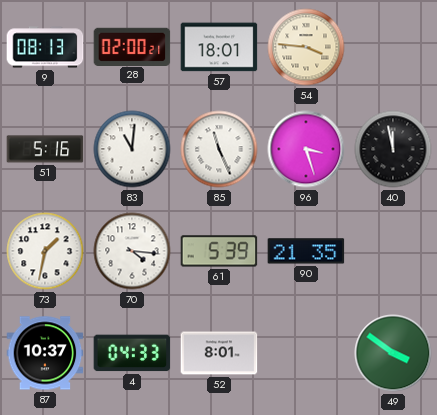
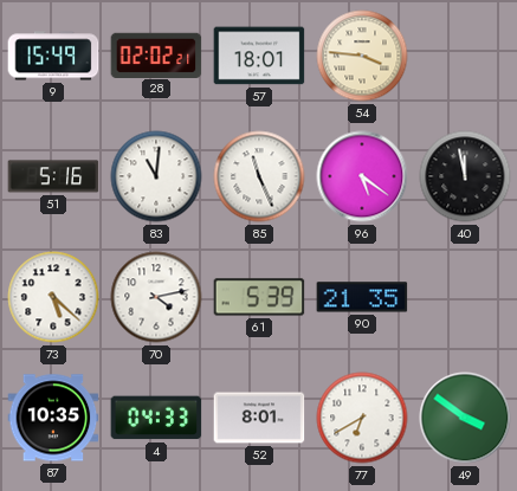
9: 08:13 -> 15:49
28: 02:00 -> 02:02
96: 3:27 -> 5:21
73: 1:32 -> 5:22
70: 4:16 -> 4:13
87: 10:37 -> 10:35
77: none -> 6:40
